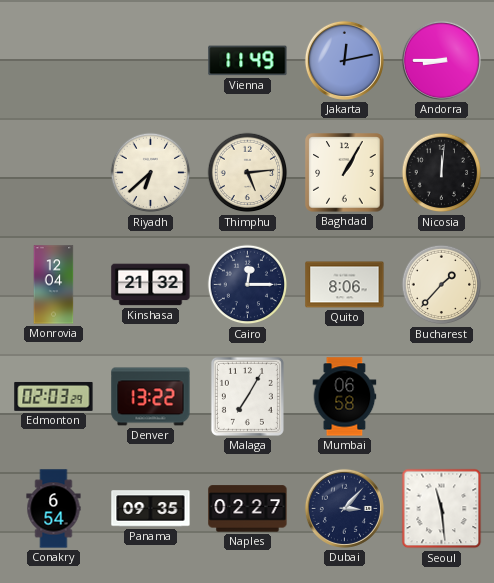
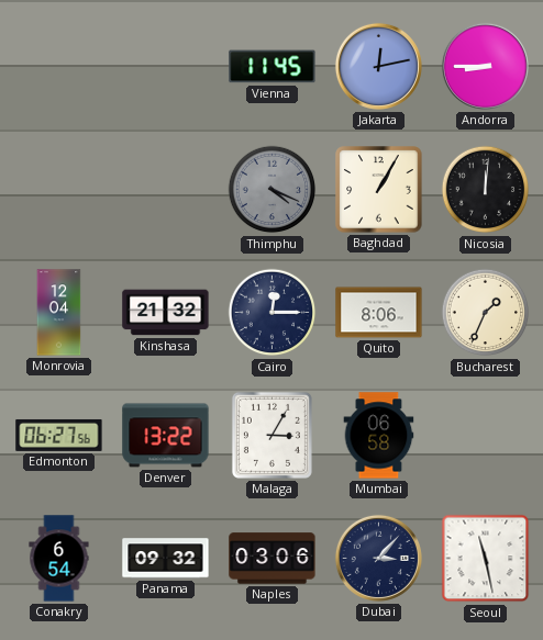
Vienna: 11:49 -> 11:45
Riyadh: 6:38 -> none
Thimphu: 5:14 -> 4:19
Thimphu dial: cream -> grey
Bucharest: 1:37 -> 1:34
Edmonton: 02:03 -> 06:27
Malaga: 7:05 -> 3:05
Panama: 09:35 -> 09:32
Naples: 02:27 -> 03:06
Seoul: 11:29 -> 11:28
